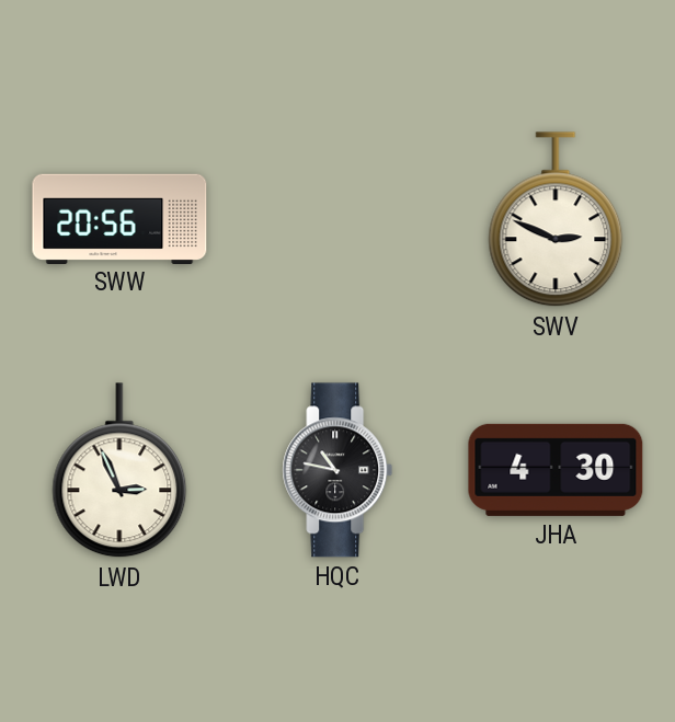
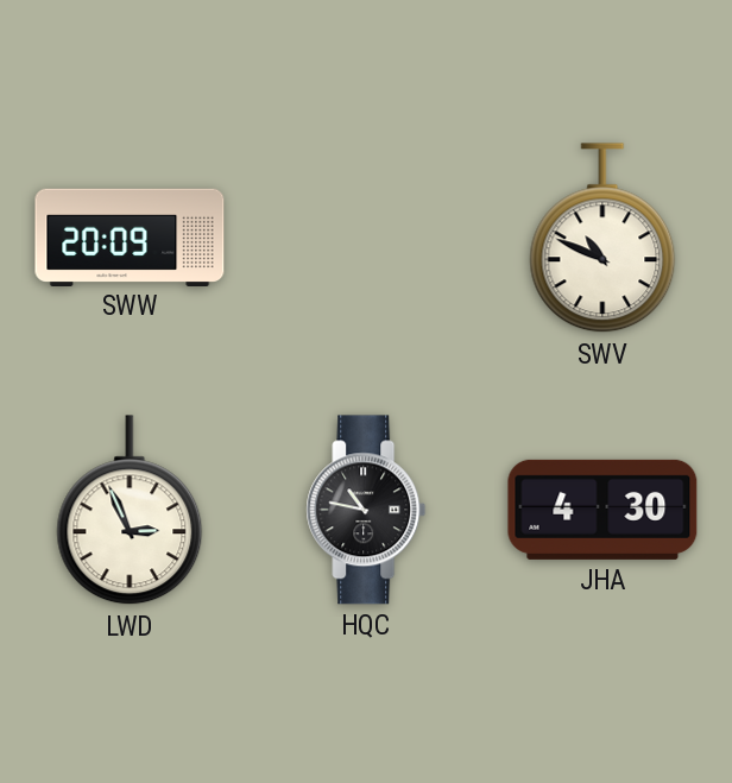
SWW: 20:56 -> 20:09
SWV: 2:49 -> 10:49
